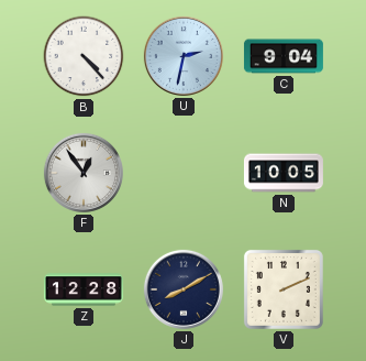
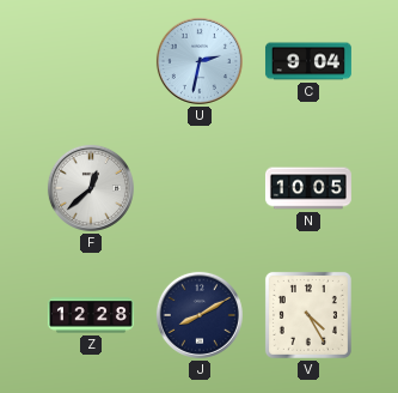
B: 4:23 -> none
F: 12:54 -> 12:38
V: 2:11 -> 4:25
